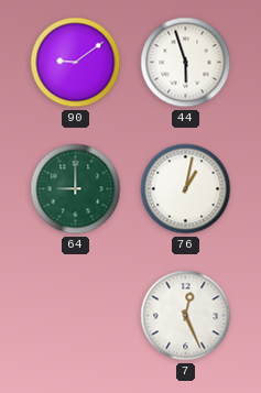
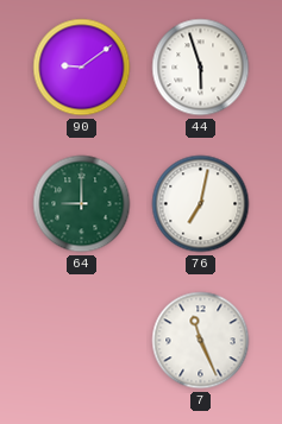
76: 1:02 -> 7:02
7: 12:26 -> 11:26
